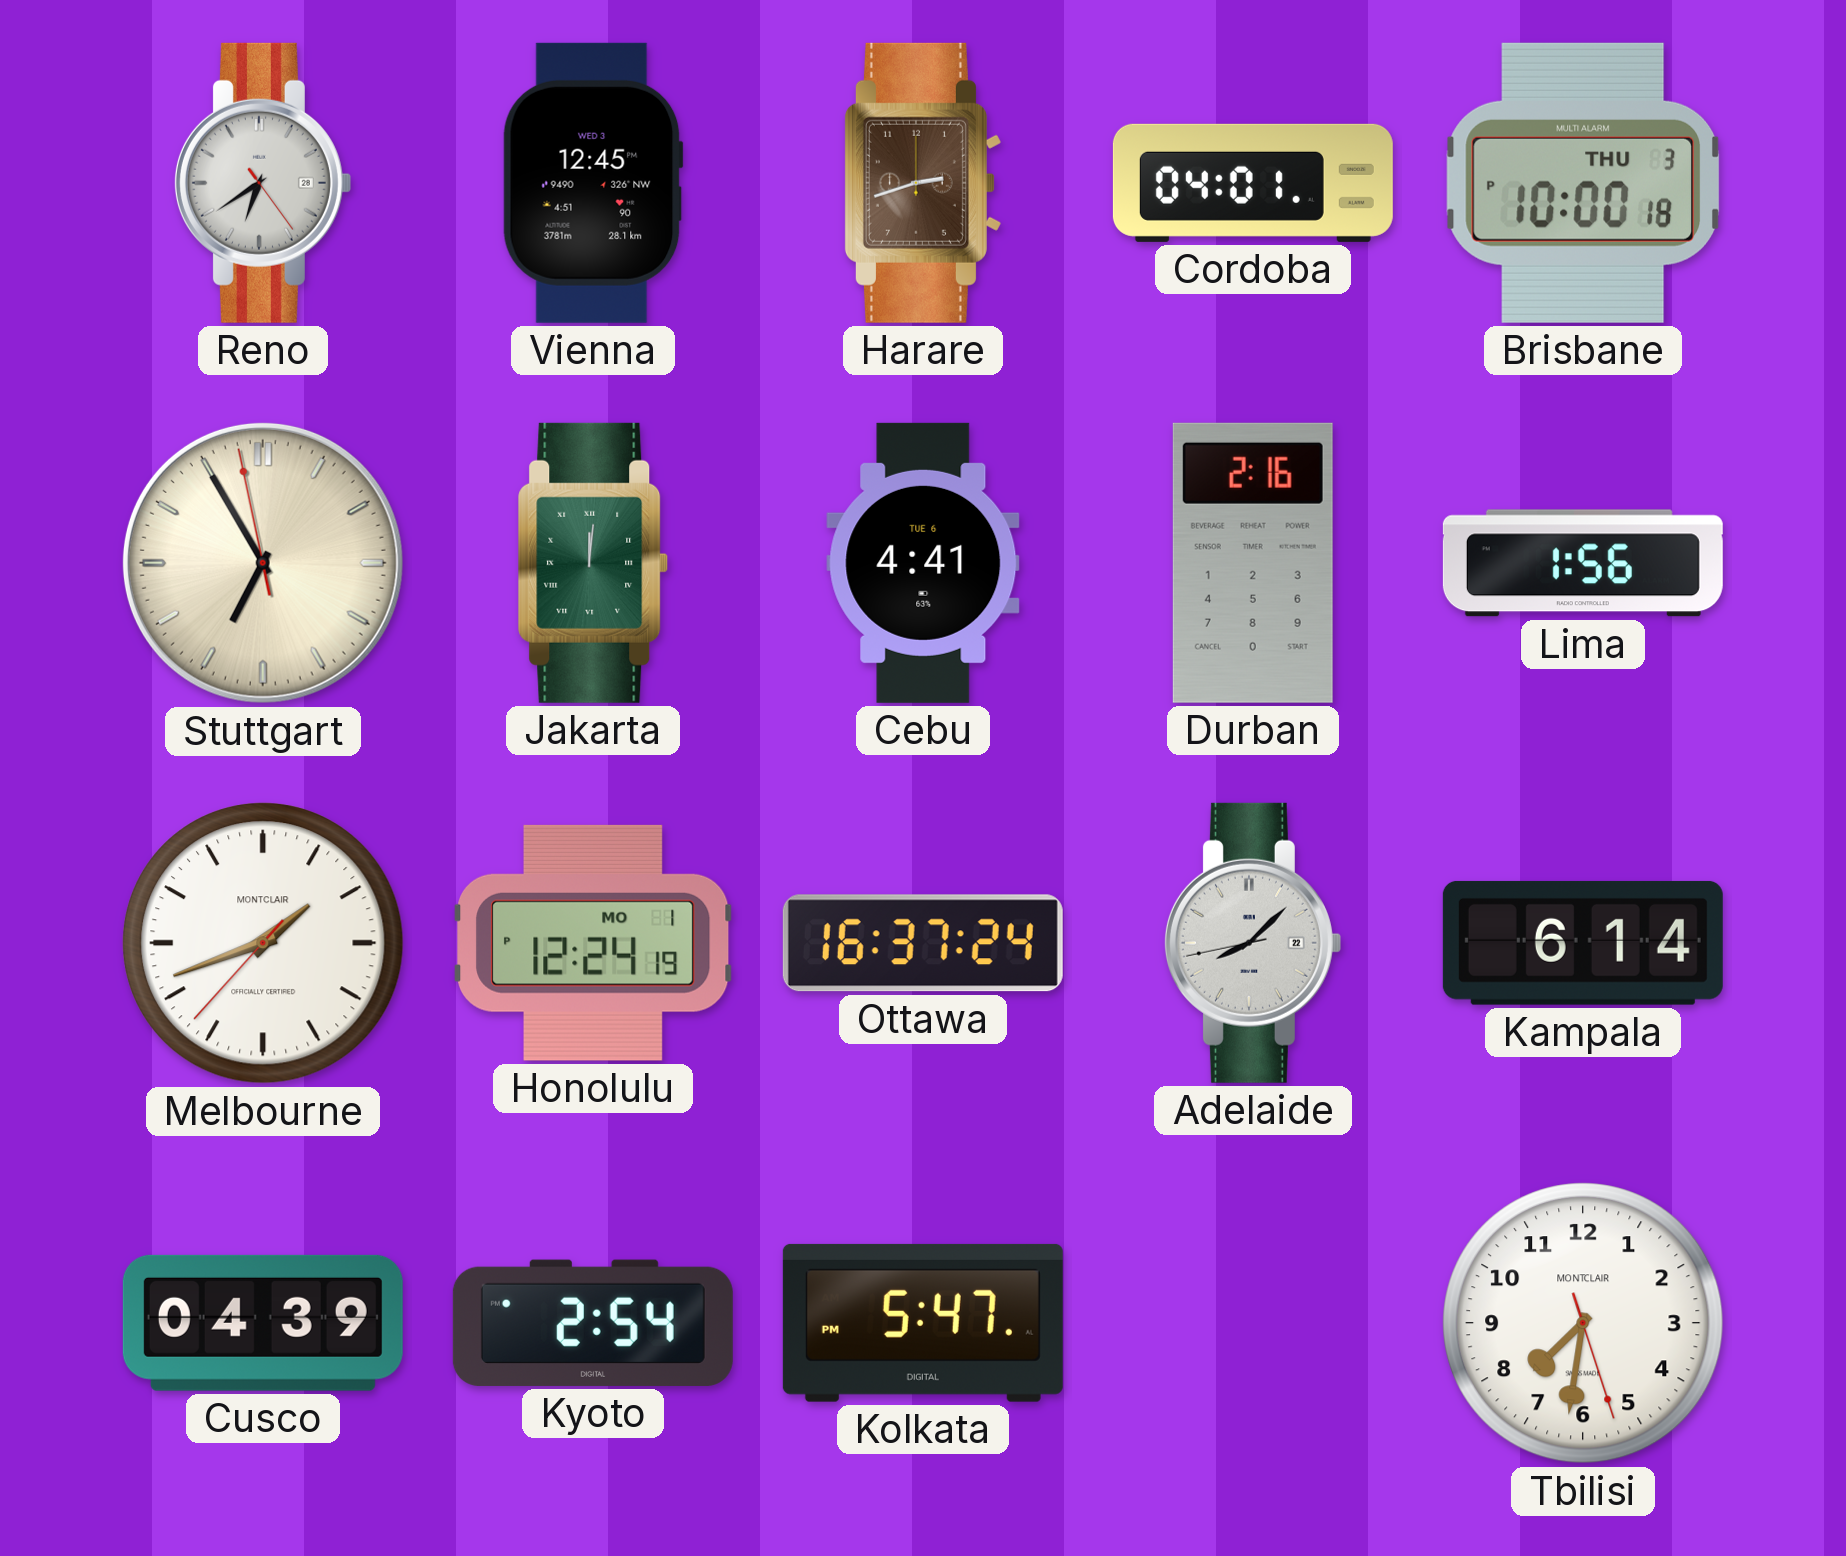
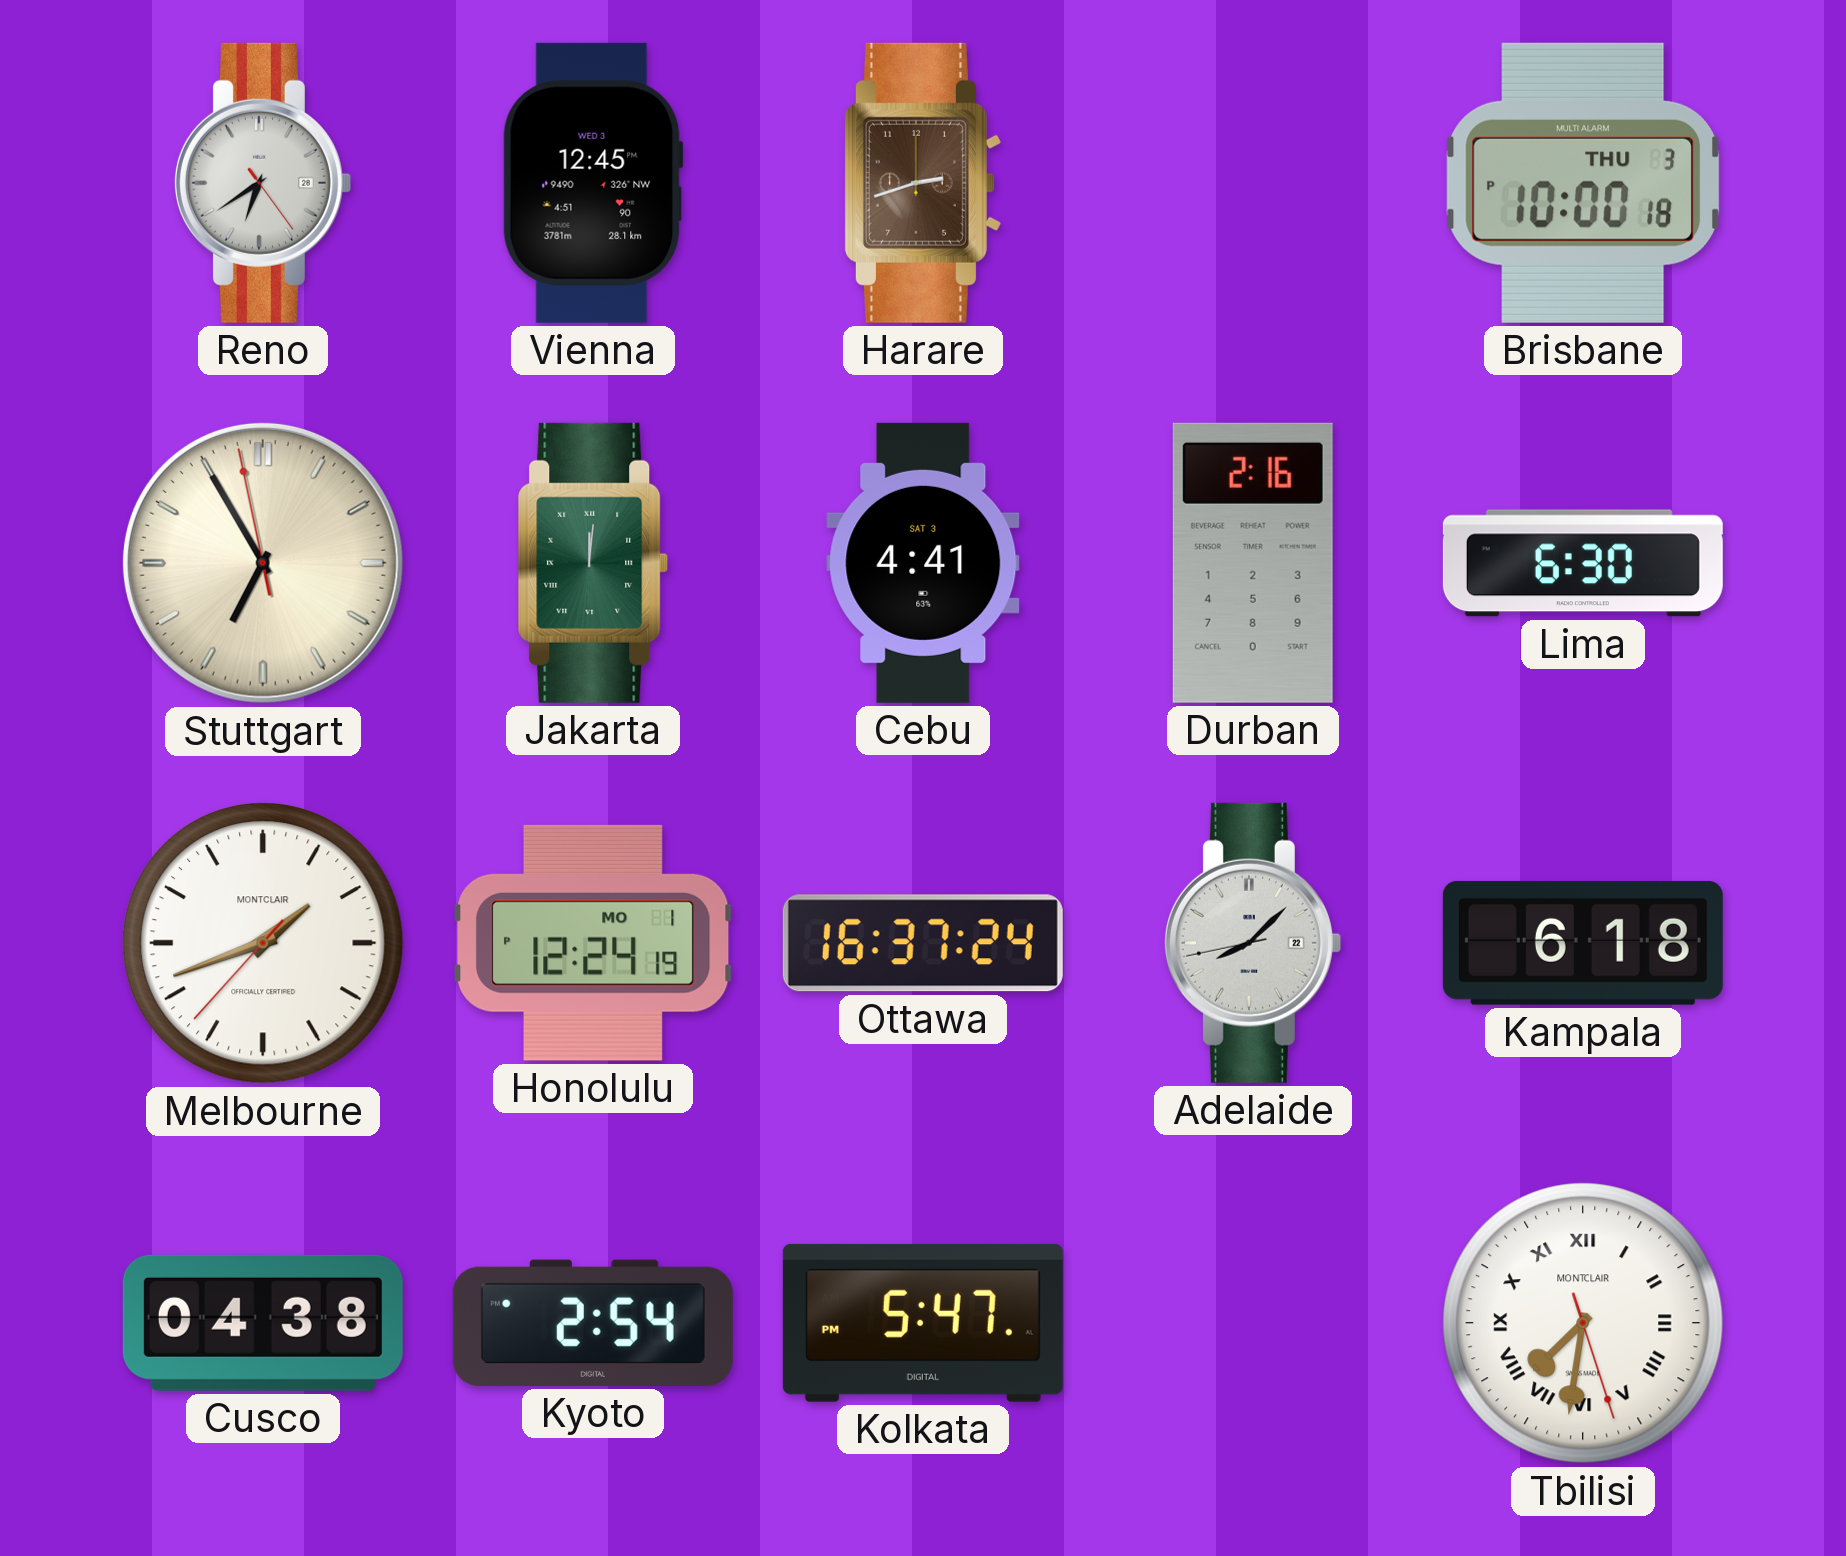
Cordoba: 04:01 -> none
Cebu date: TUE 6 -> SAT 3
Lima: 1:56 -> 6:30
Kampala: 6:14 -> 6:18
Cusco: 04:39 -> 04:38
Tbilisi numerals: Arabic -> Roman
